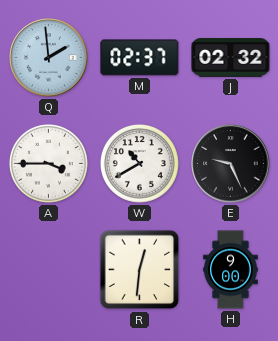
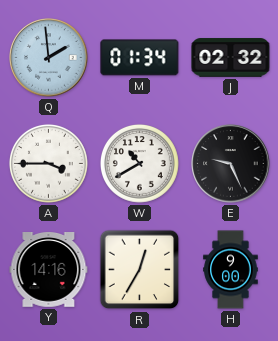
M: 02:37 -> 01:34
Y: none -> 14:16
R: 12:31 -> 12:35
